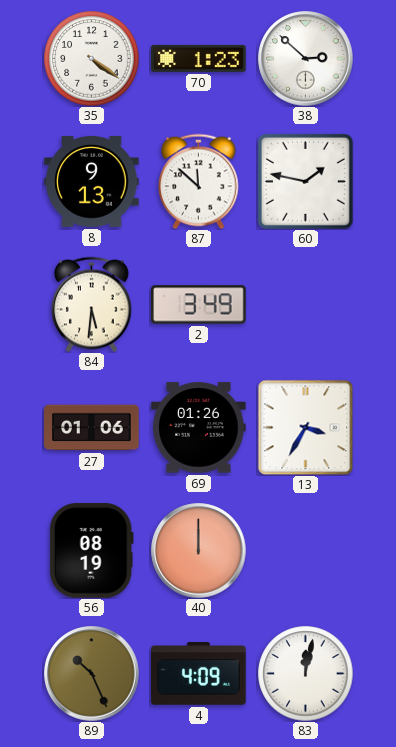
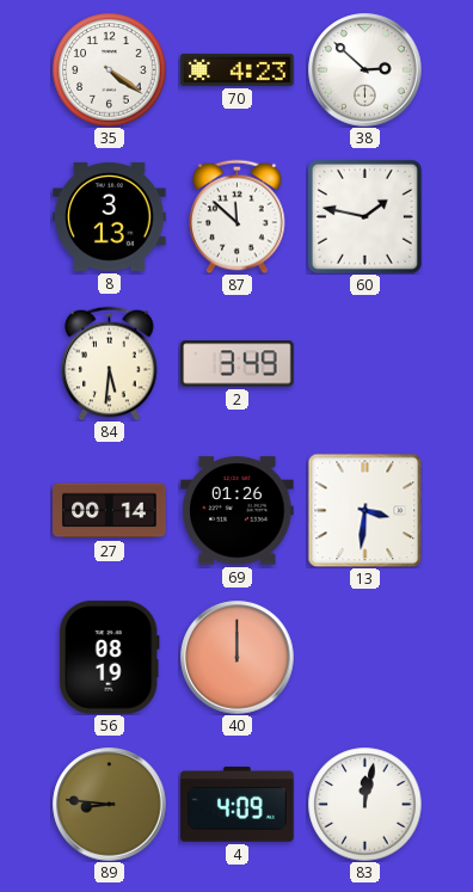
70: 1:23 -> 4:23
8: 9:13 -> 3:13
27: 01:06 -> 00:14
13: 3:35 -> 3:31
89: 10:26 -> 8:46
